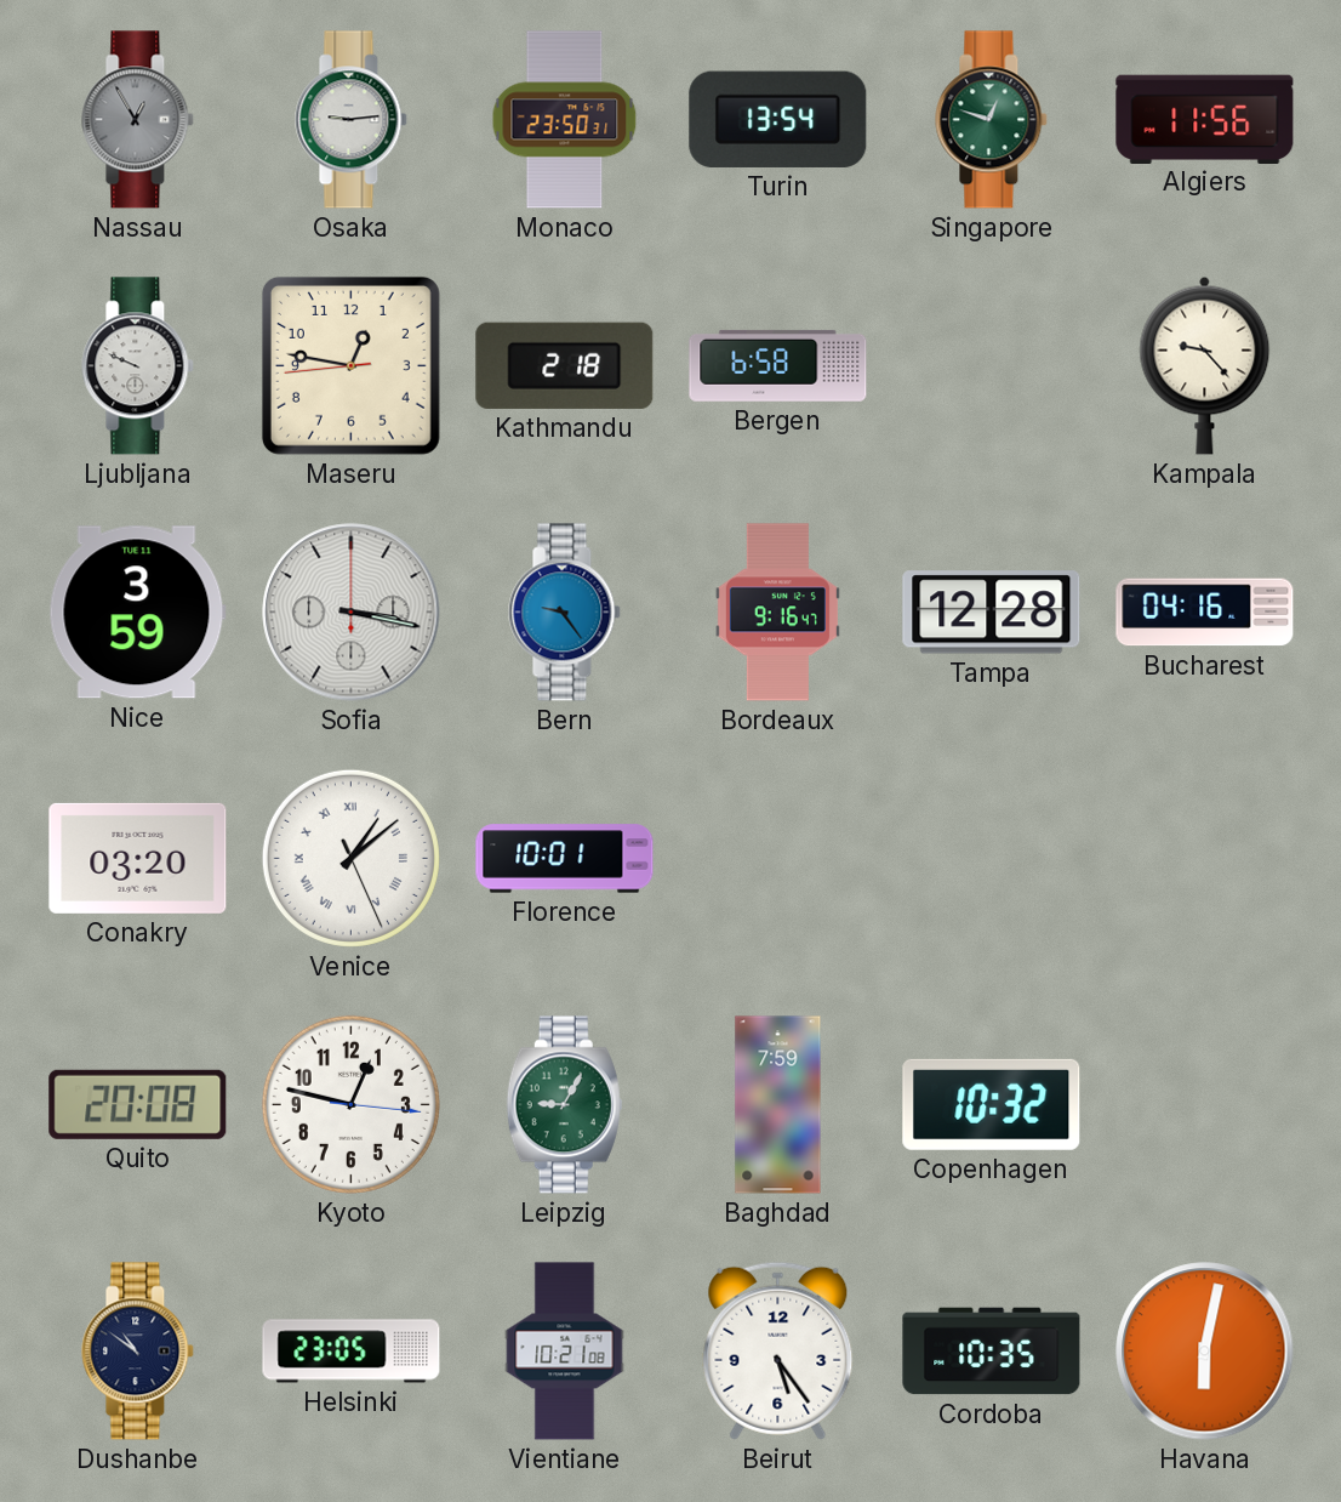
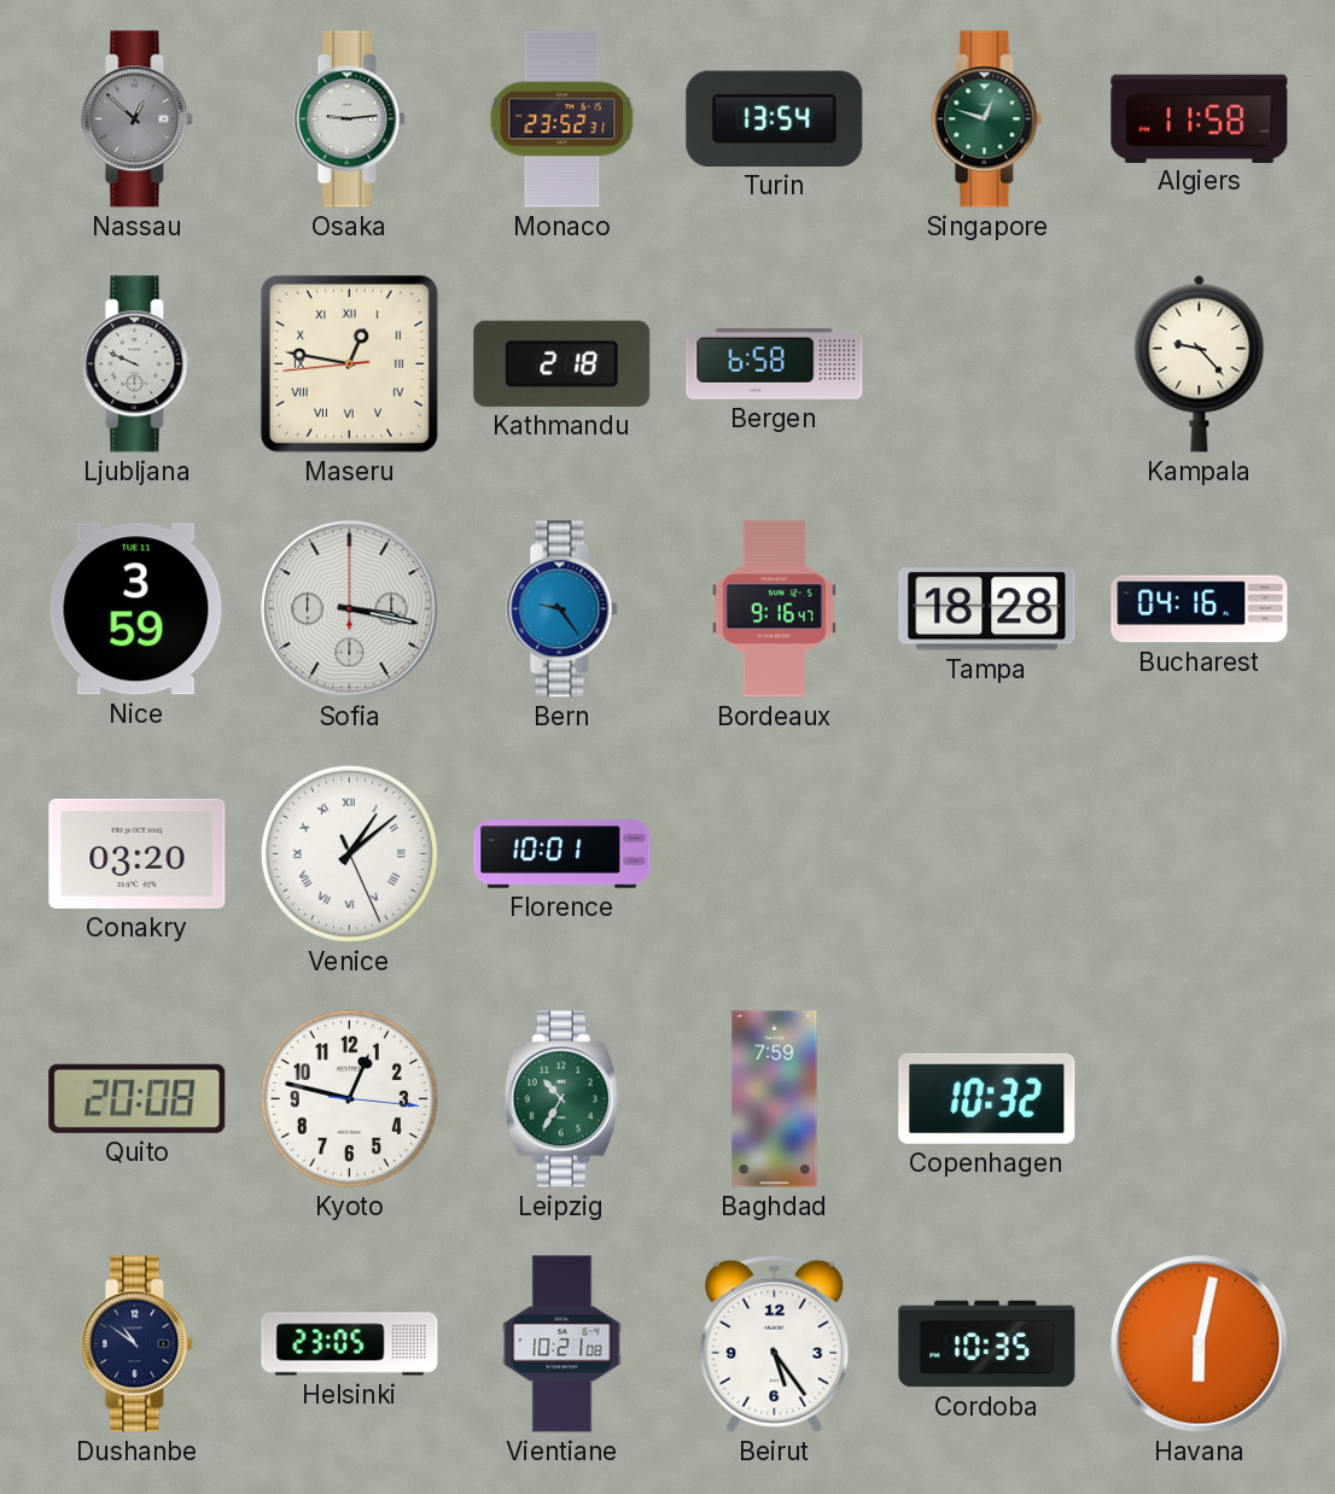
Nassau: 12:55 -> 12:52
Monaco: 23:50 -> 23:52
Algiers: 11:56 -> 11:58
Maseru numerals: Arabic -> Roman
Tampa: 12:28 -> 18:28
Leipzig: 9:05 -> 10:35
